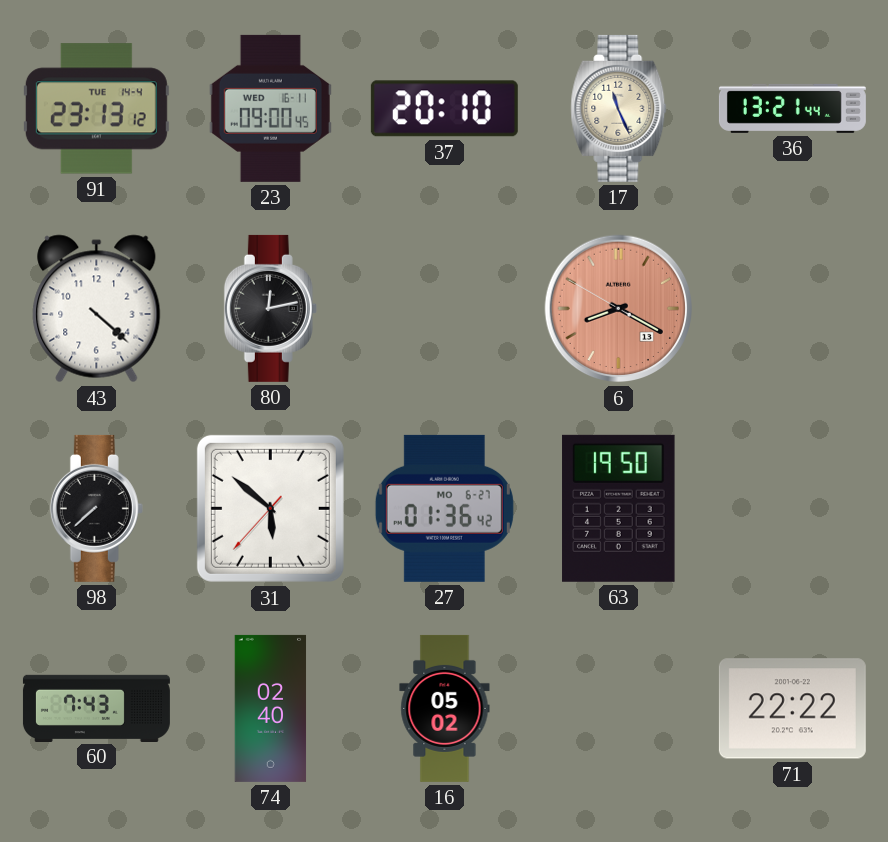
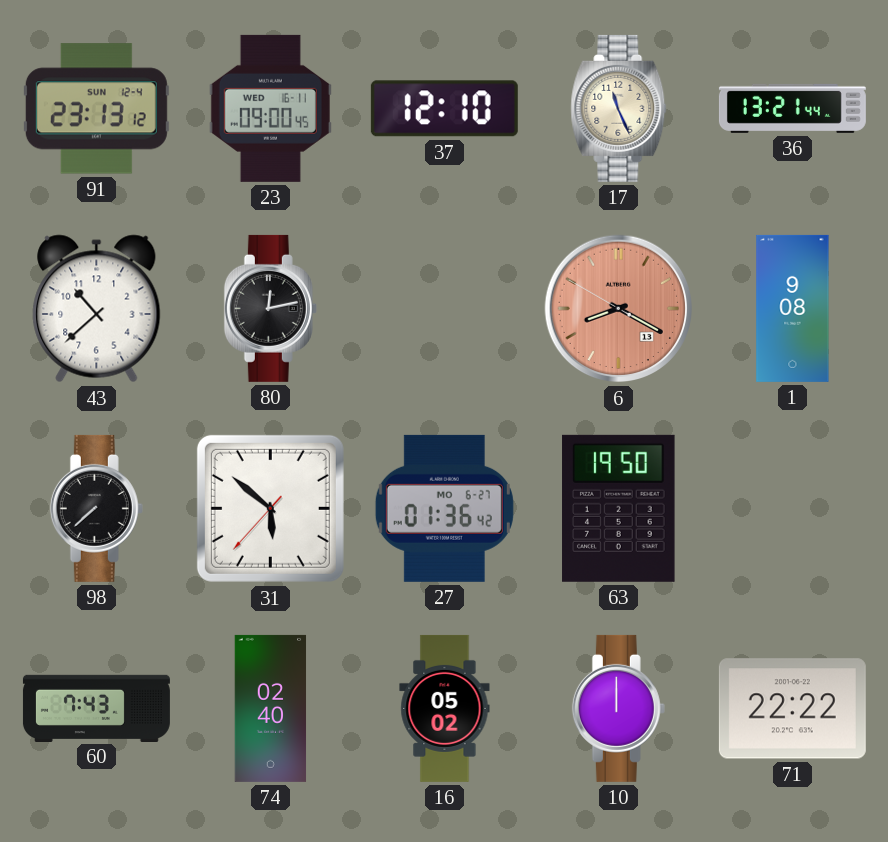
91 date: TUE 14-4 -> SUN 12-4
37: 20:10 -> 12:10
43: 4:22 -> 10:38
1: none -> 9:08
10: none -> 12:00
